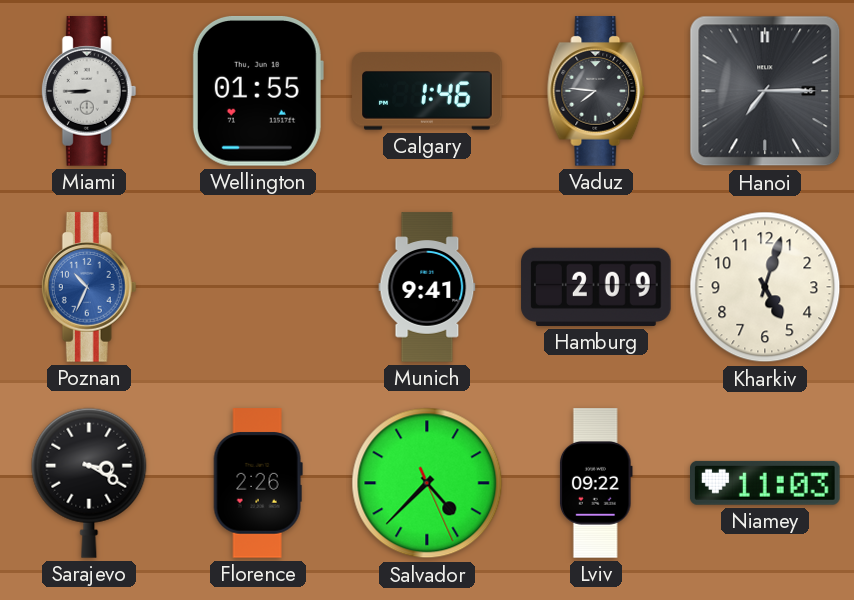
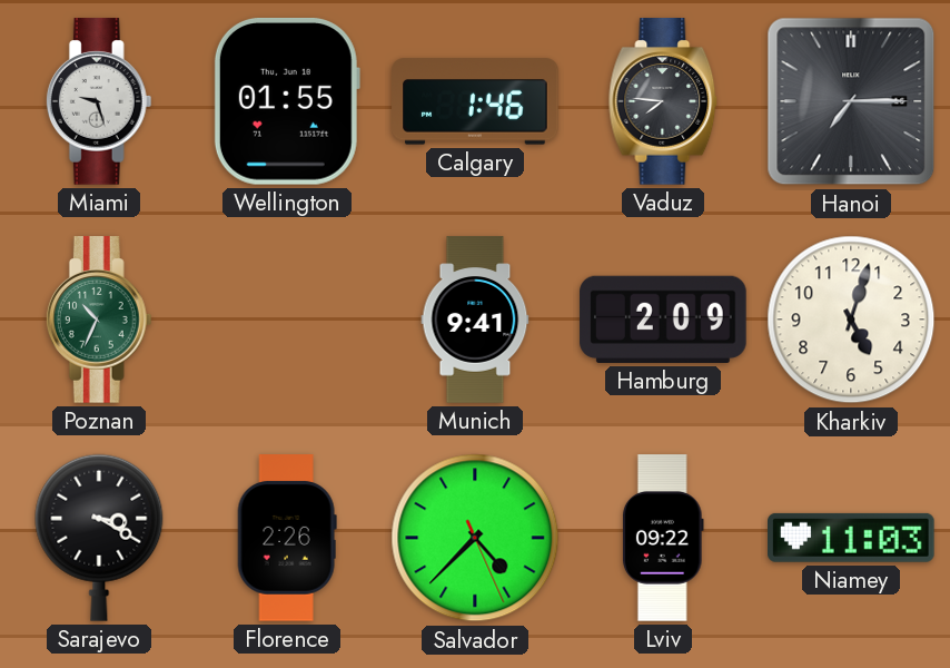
Miami: 8:45 -> 9:27
Poznan dial: blue -> green
